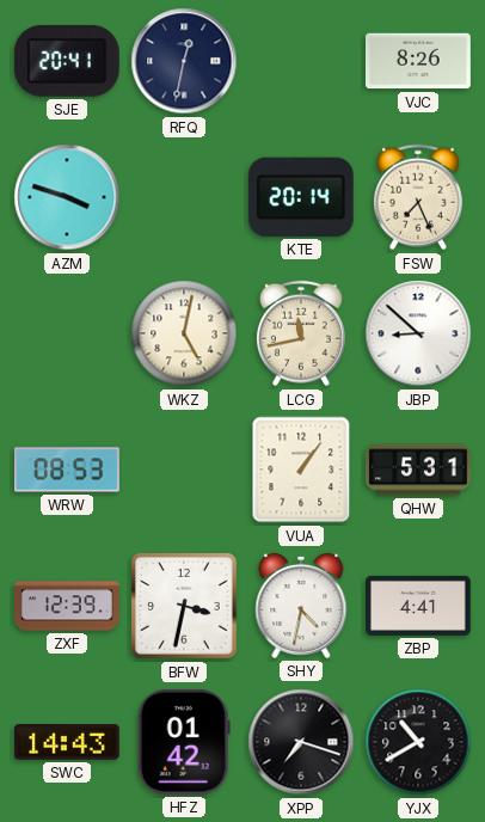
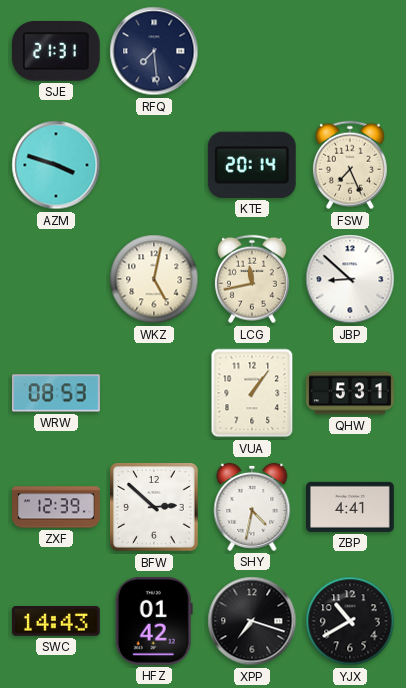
SJE: 20:41 -> 21:31
RFQ: 12:32 -> 7:29
VJC: 8:26 -> none
BFW: 3:32 -> 2:52
